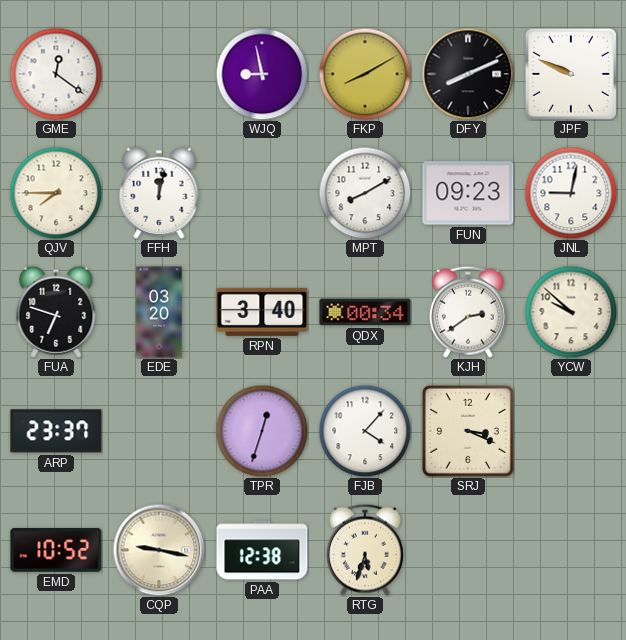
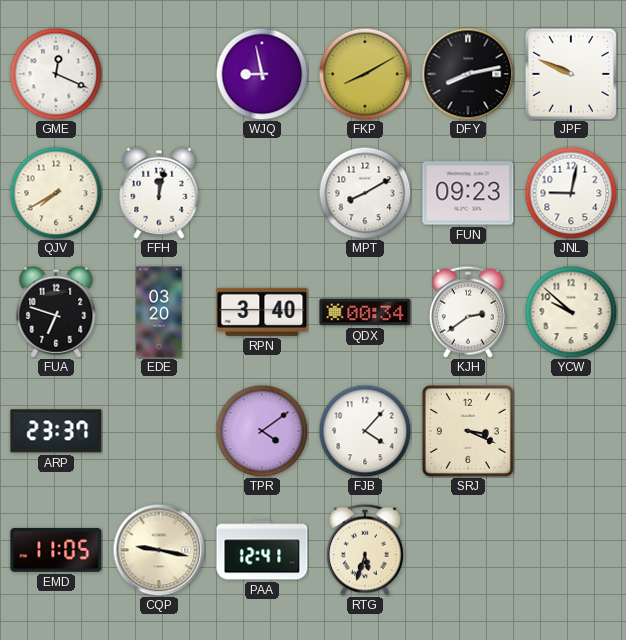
GME: 12:21 -> 12:19
DFY: 8:11 -> 8:13
QJV: 7:45 -> 7:40
TPR: 12:33 -> 4:09
EMD: 10:52 -> 11:05
PAA: 12:38 -> 12:41
